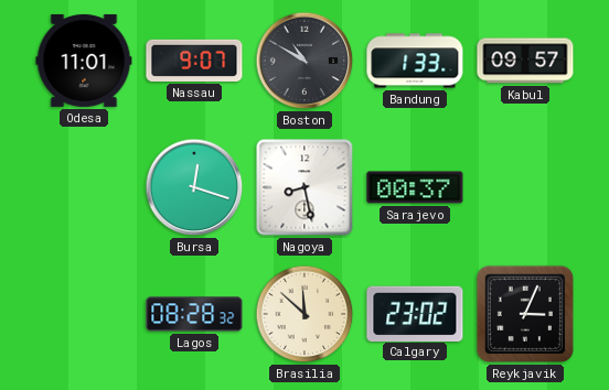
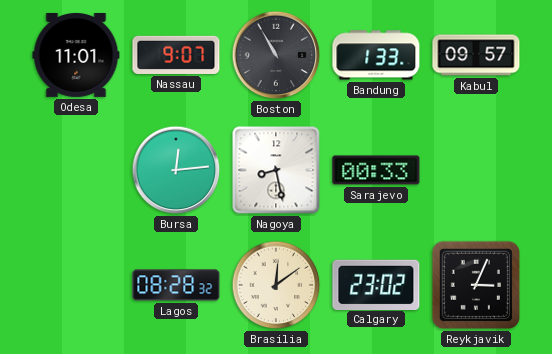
Boston: 10:50 -> 10:55
Bursa: 12:18 -> 12:14
Sarajevo: 00:37 -> 00:33
Brasilia: 11:52 -> 12:09
